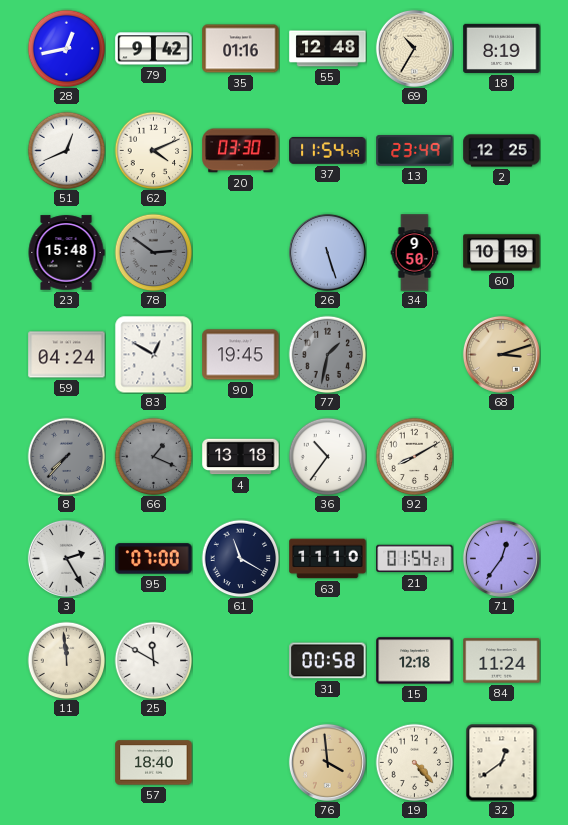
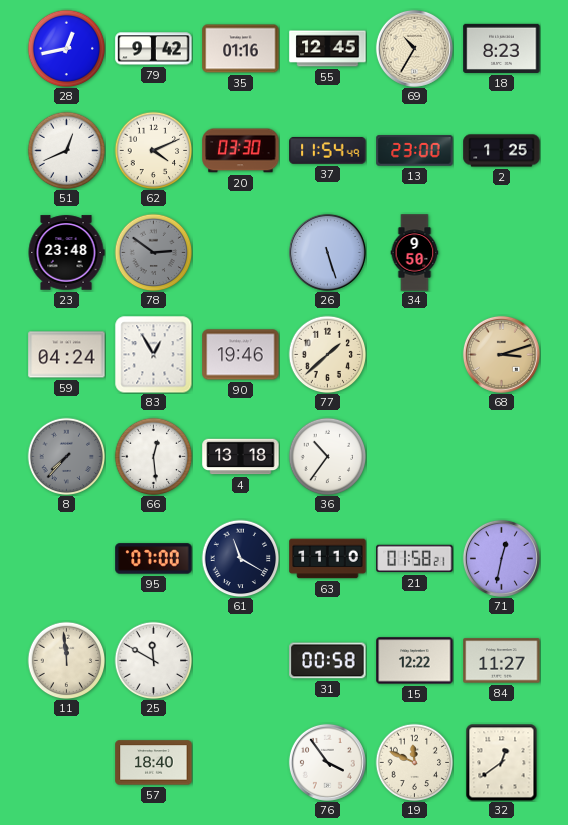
55: 12:48 -> 12:45
18: 8:19 -> 8:23
13: 23:49 -> 23:00
2: 12:25 -> 1:25
23: 15:48 -> 23:48
60: 10:19 -> none
83: 12:50 -> 12:55
90: 19:45 -> 19:46
77: 1:32 -> 1:38
77 dial: grey -> cream
66: 1:19 -> 12:29
66 dial: grey -> white
92: 8:10 -> none
3: 2:25 -> none
21: 01:54 -> 01:58
71: 12:36 -> 12:32
15: 12:18 -> 12:22
84: 11:24 -> 11:27
76: 3:59 -> 3:54
76 dial: champagne -> white
19: 4:23 -> 11:49
